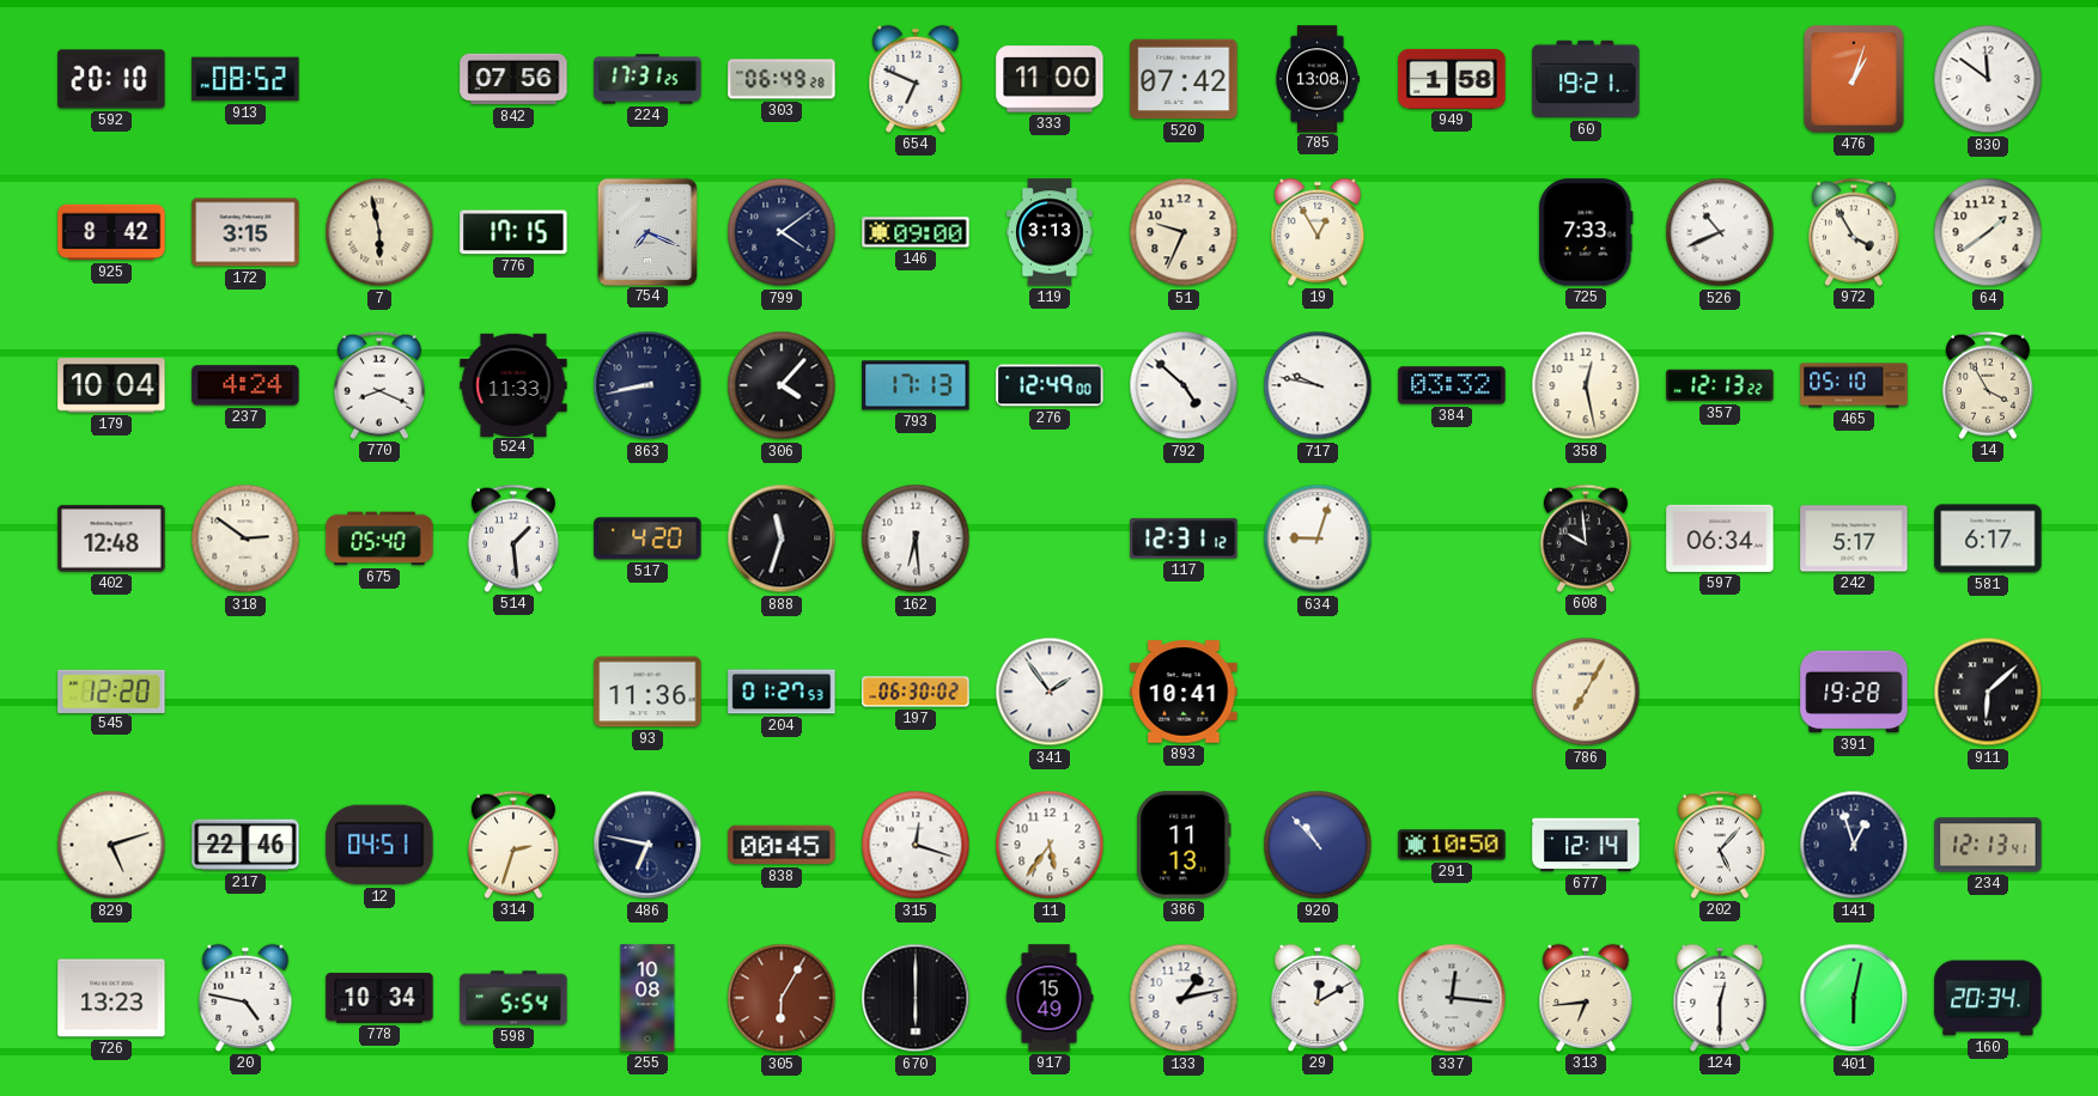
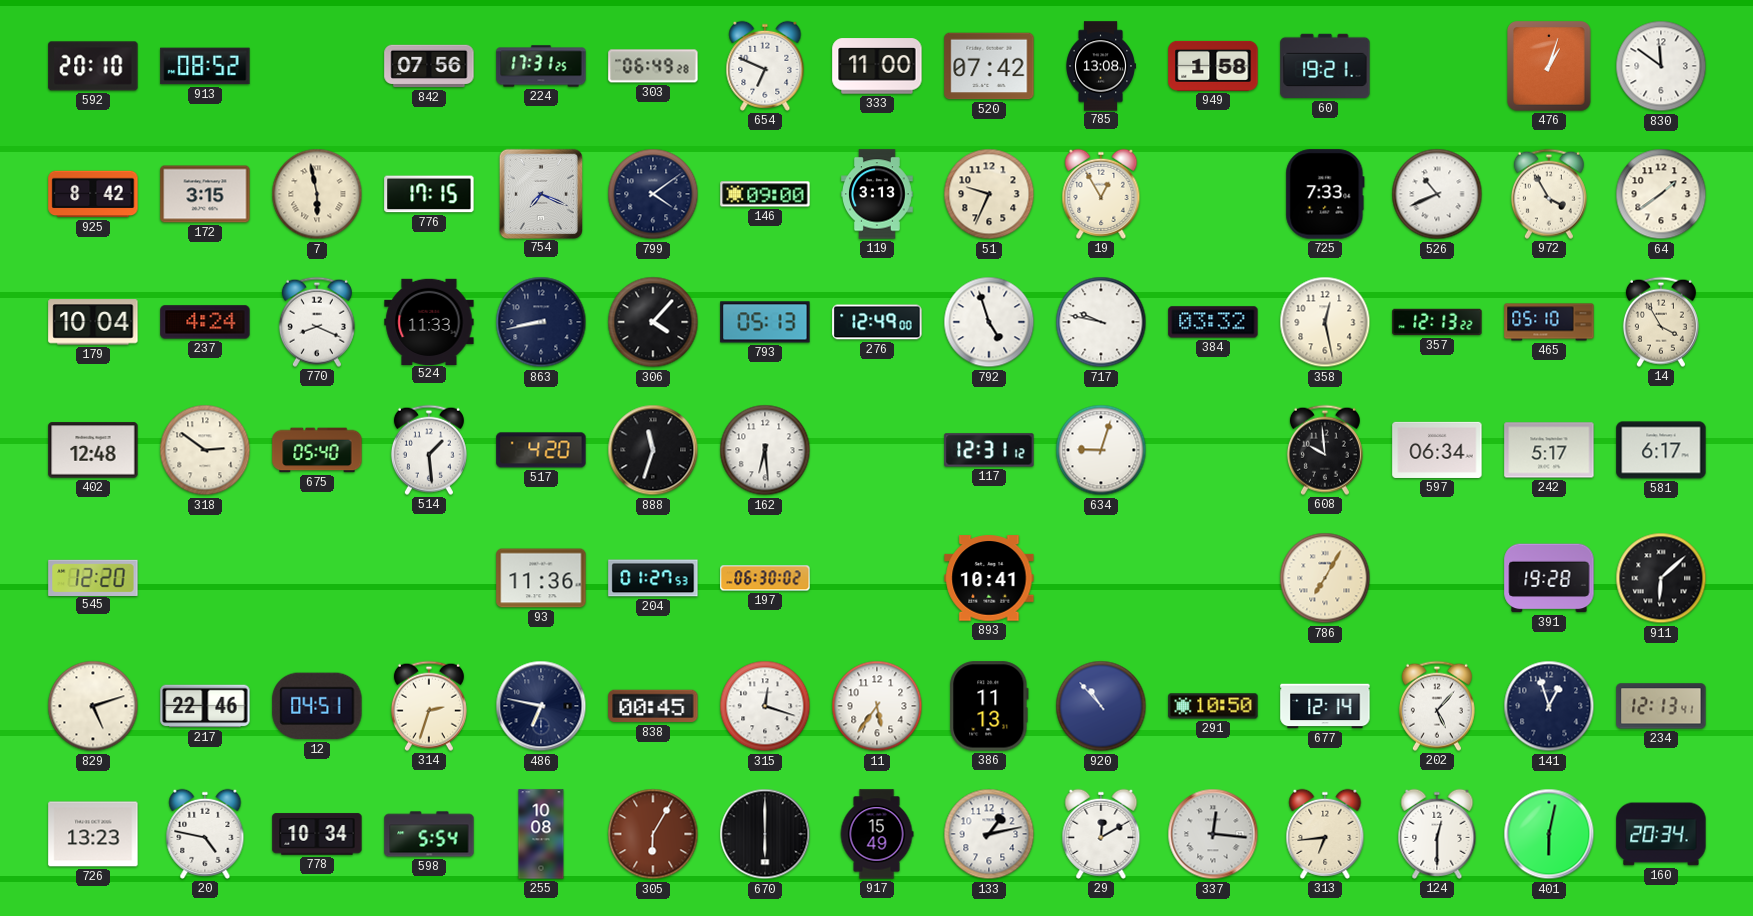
793: 17:13 -> 05:13
792: 4:52 -> 4:57
341: 1:54 -> none
